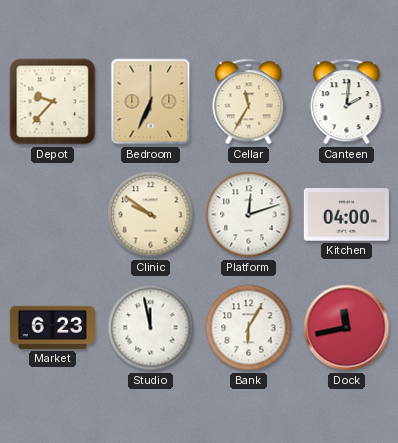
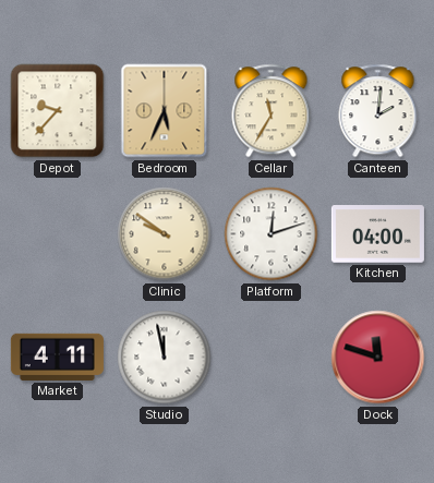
Bedroom: 6:34 -> 5:34
Market: 6:23 -> 4:11
Bank: 6:05 -> none
Dock: 11:43 -> 11:48
